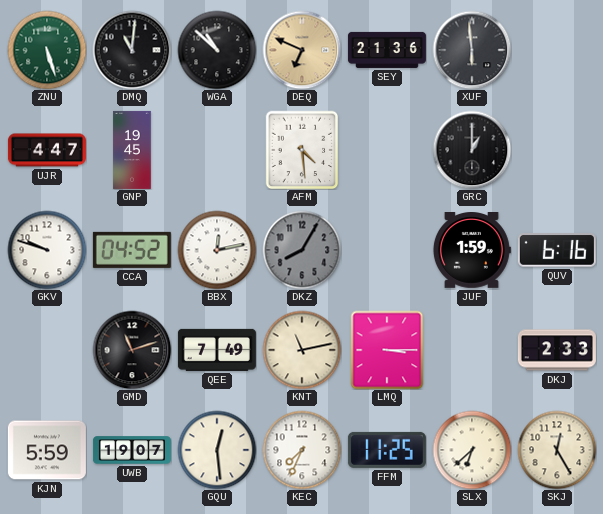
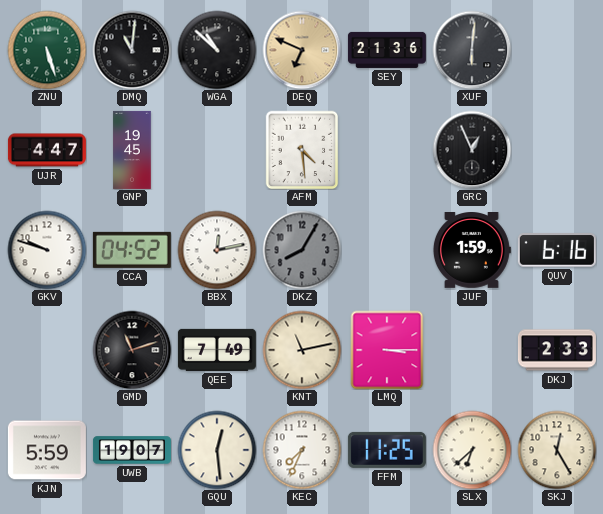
XUF: 5:59 -> 6:01
GRC: 1:00 -> 12:56
